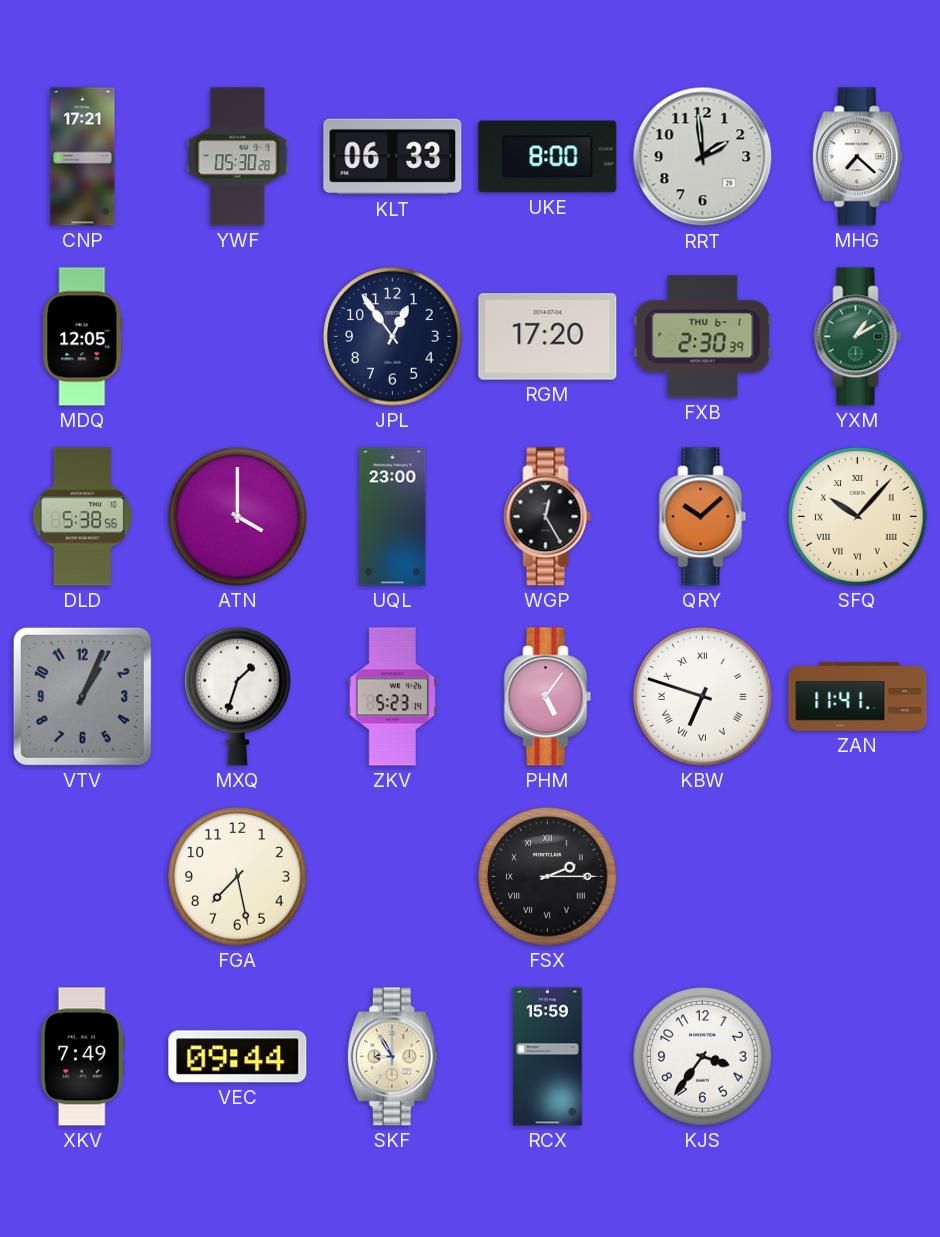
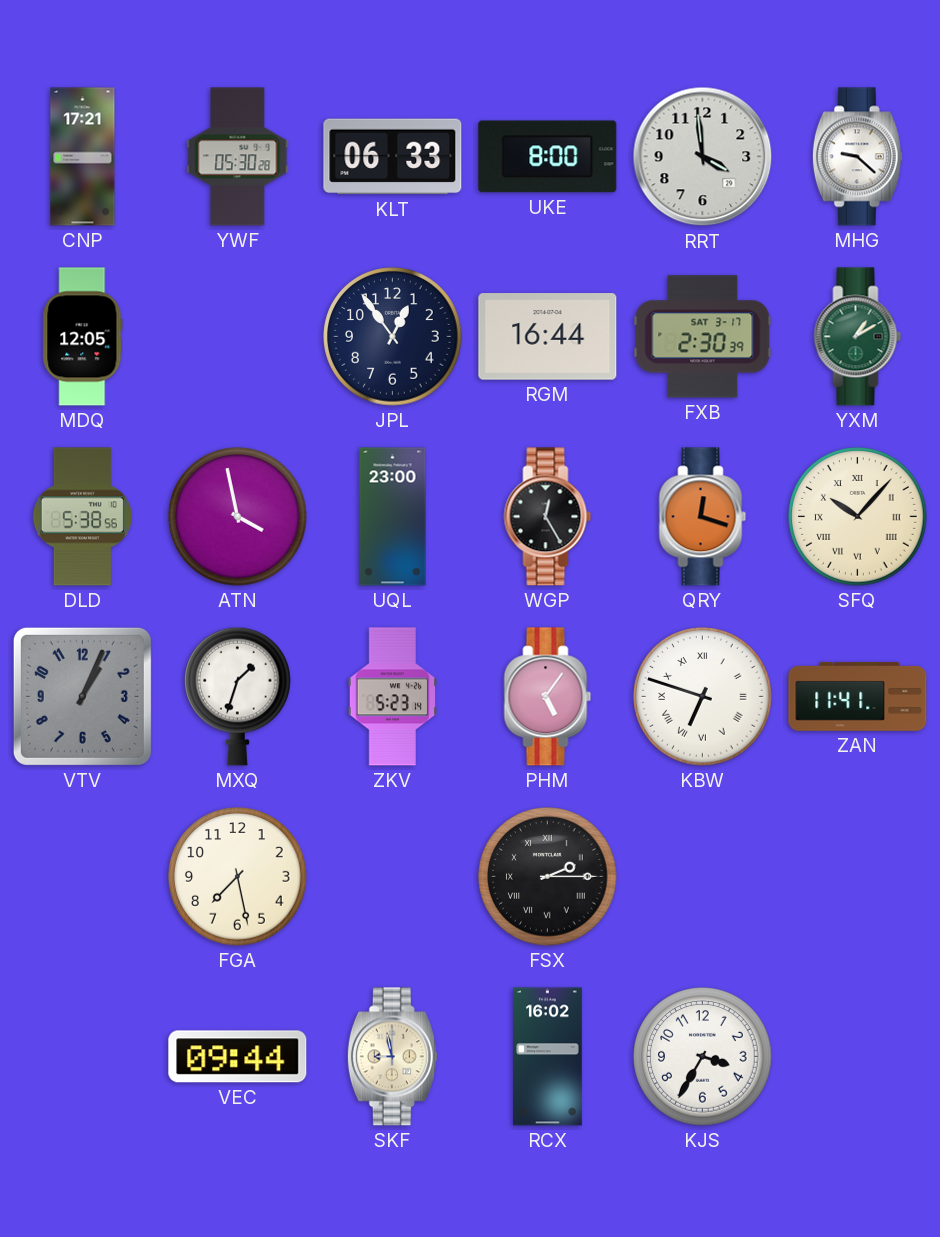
RRT: 1:59 -> 3:59
MHG: 7:22 -> 9:22
RGM: 17:20 -> 16:44
FXB date: THU 6-1 -> SAT 3-17
ATN: 4:00 -> 3:58
QRY: 10:08 -> 12:18
XKV: 7:49 -> none
SKF: 8:55 -> 8:58
RCX: 15:59 -> 16:02
KJS: 3:36 -> 3:35
